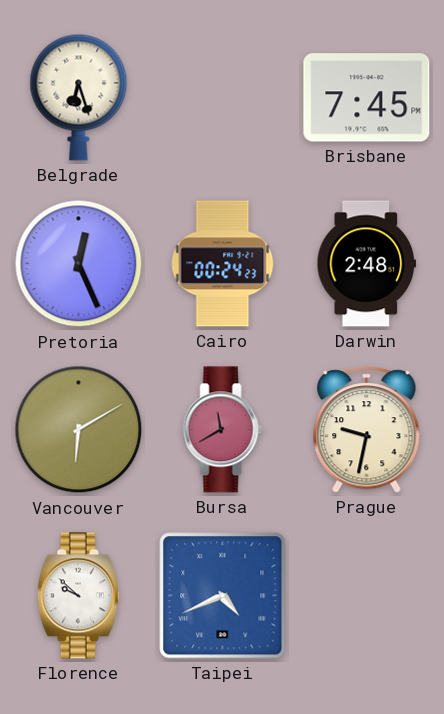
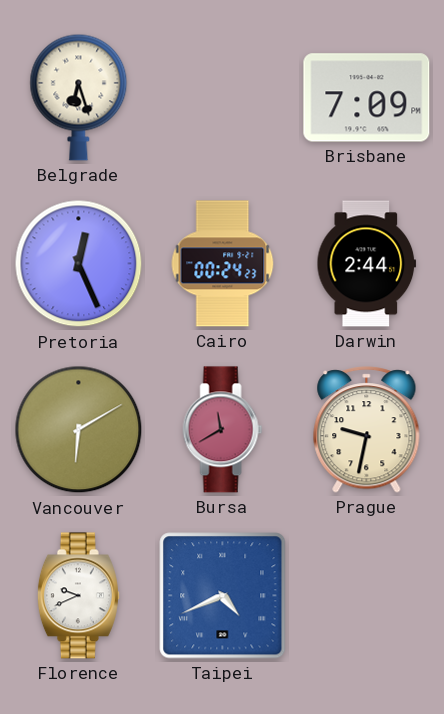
Brisbane: 7:45 -> 7:09
Darwin: 2:48 -> 2:44
Florence: 9:52 -> 9:41
